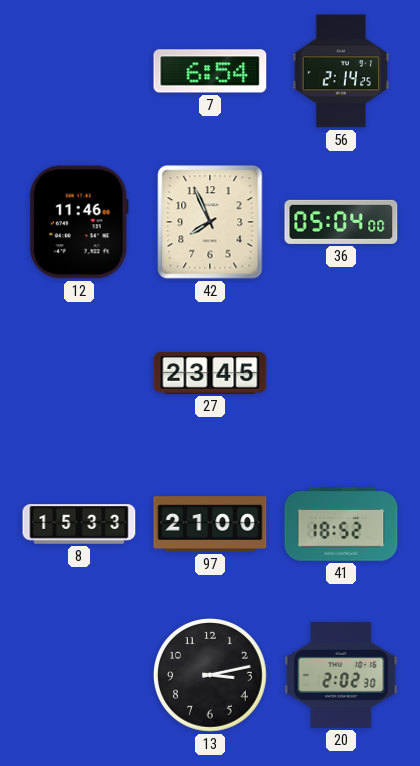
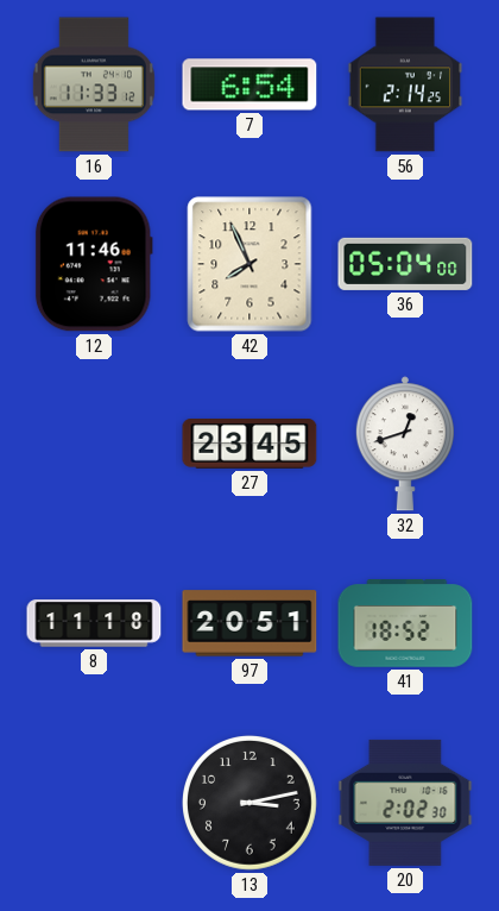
16: none -> 11:33
32: none -> 12:42
8: 15:33 -> 11:18
97: 21:00 -> 20:51
